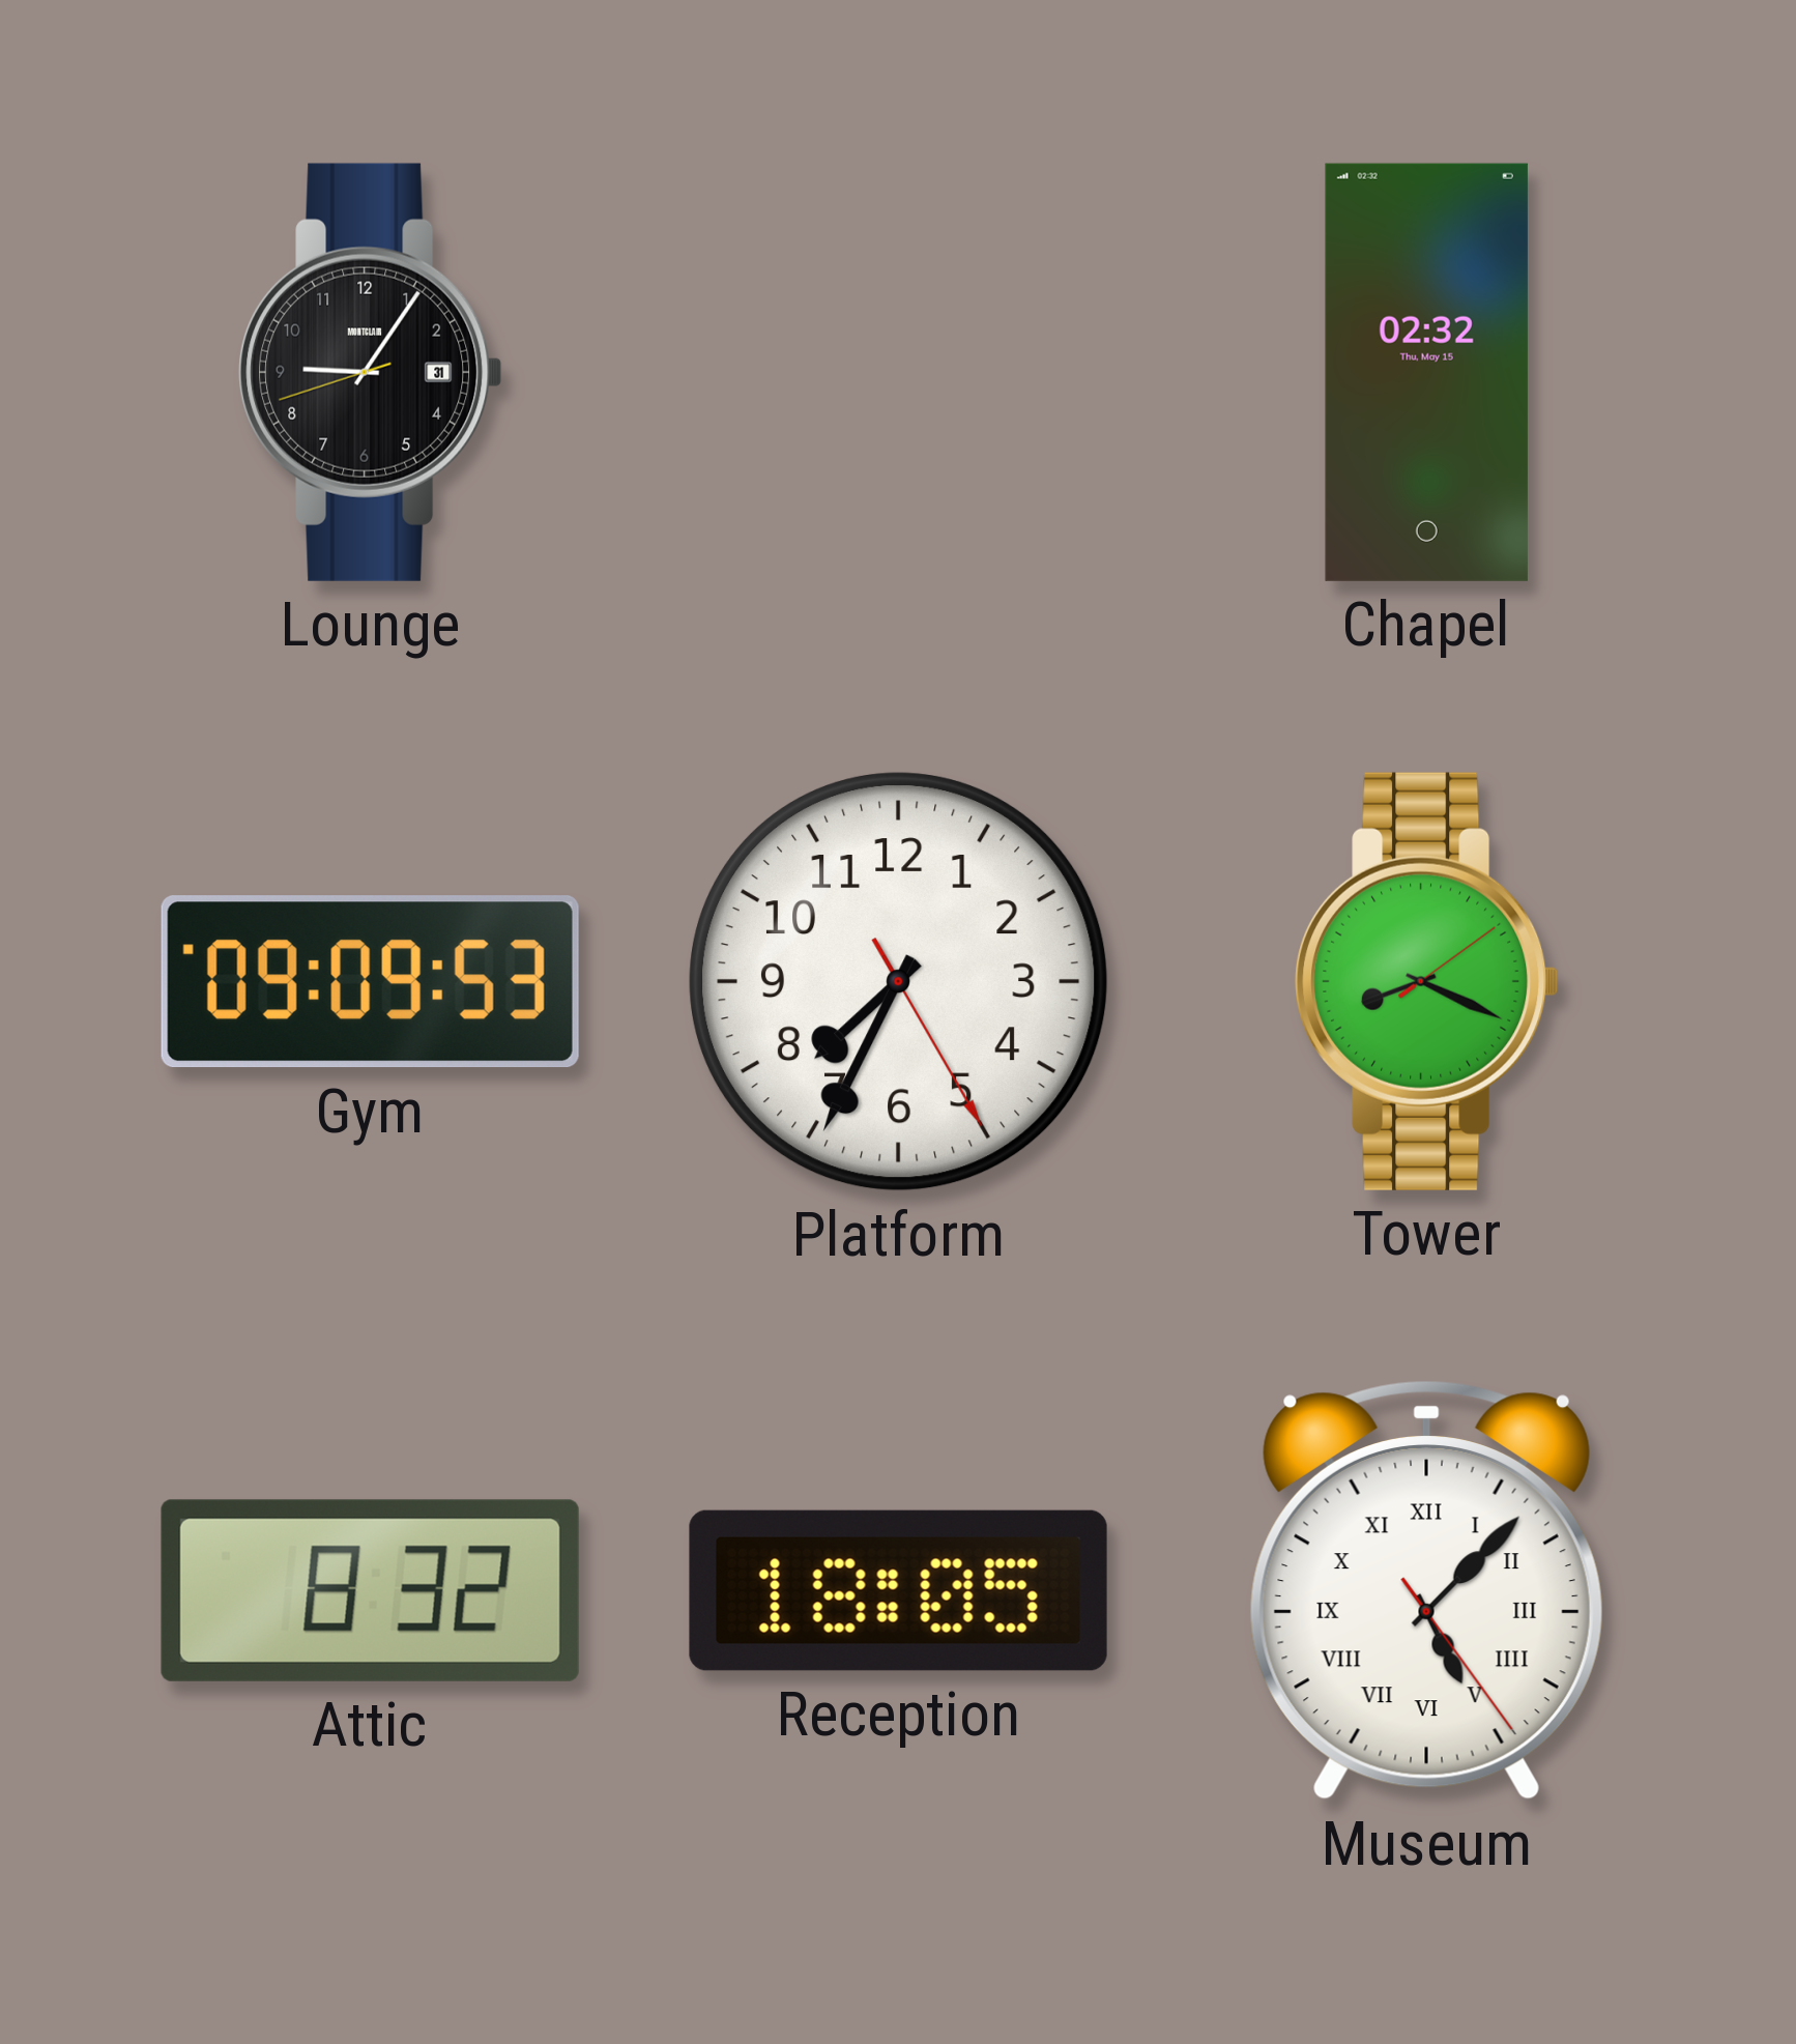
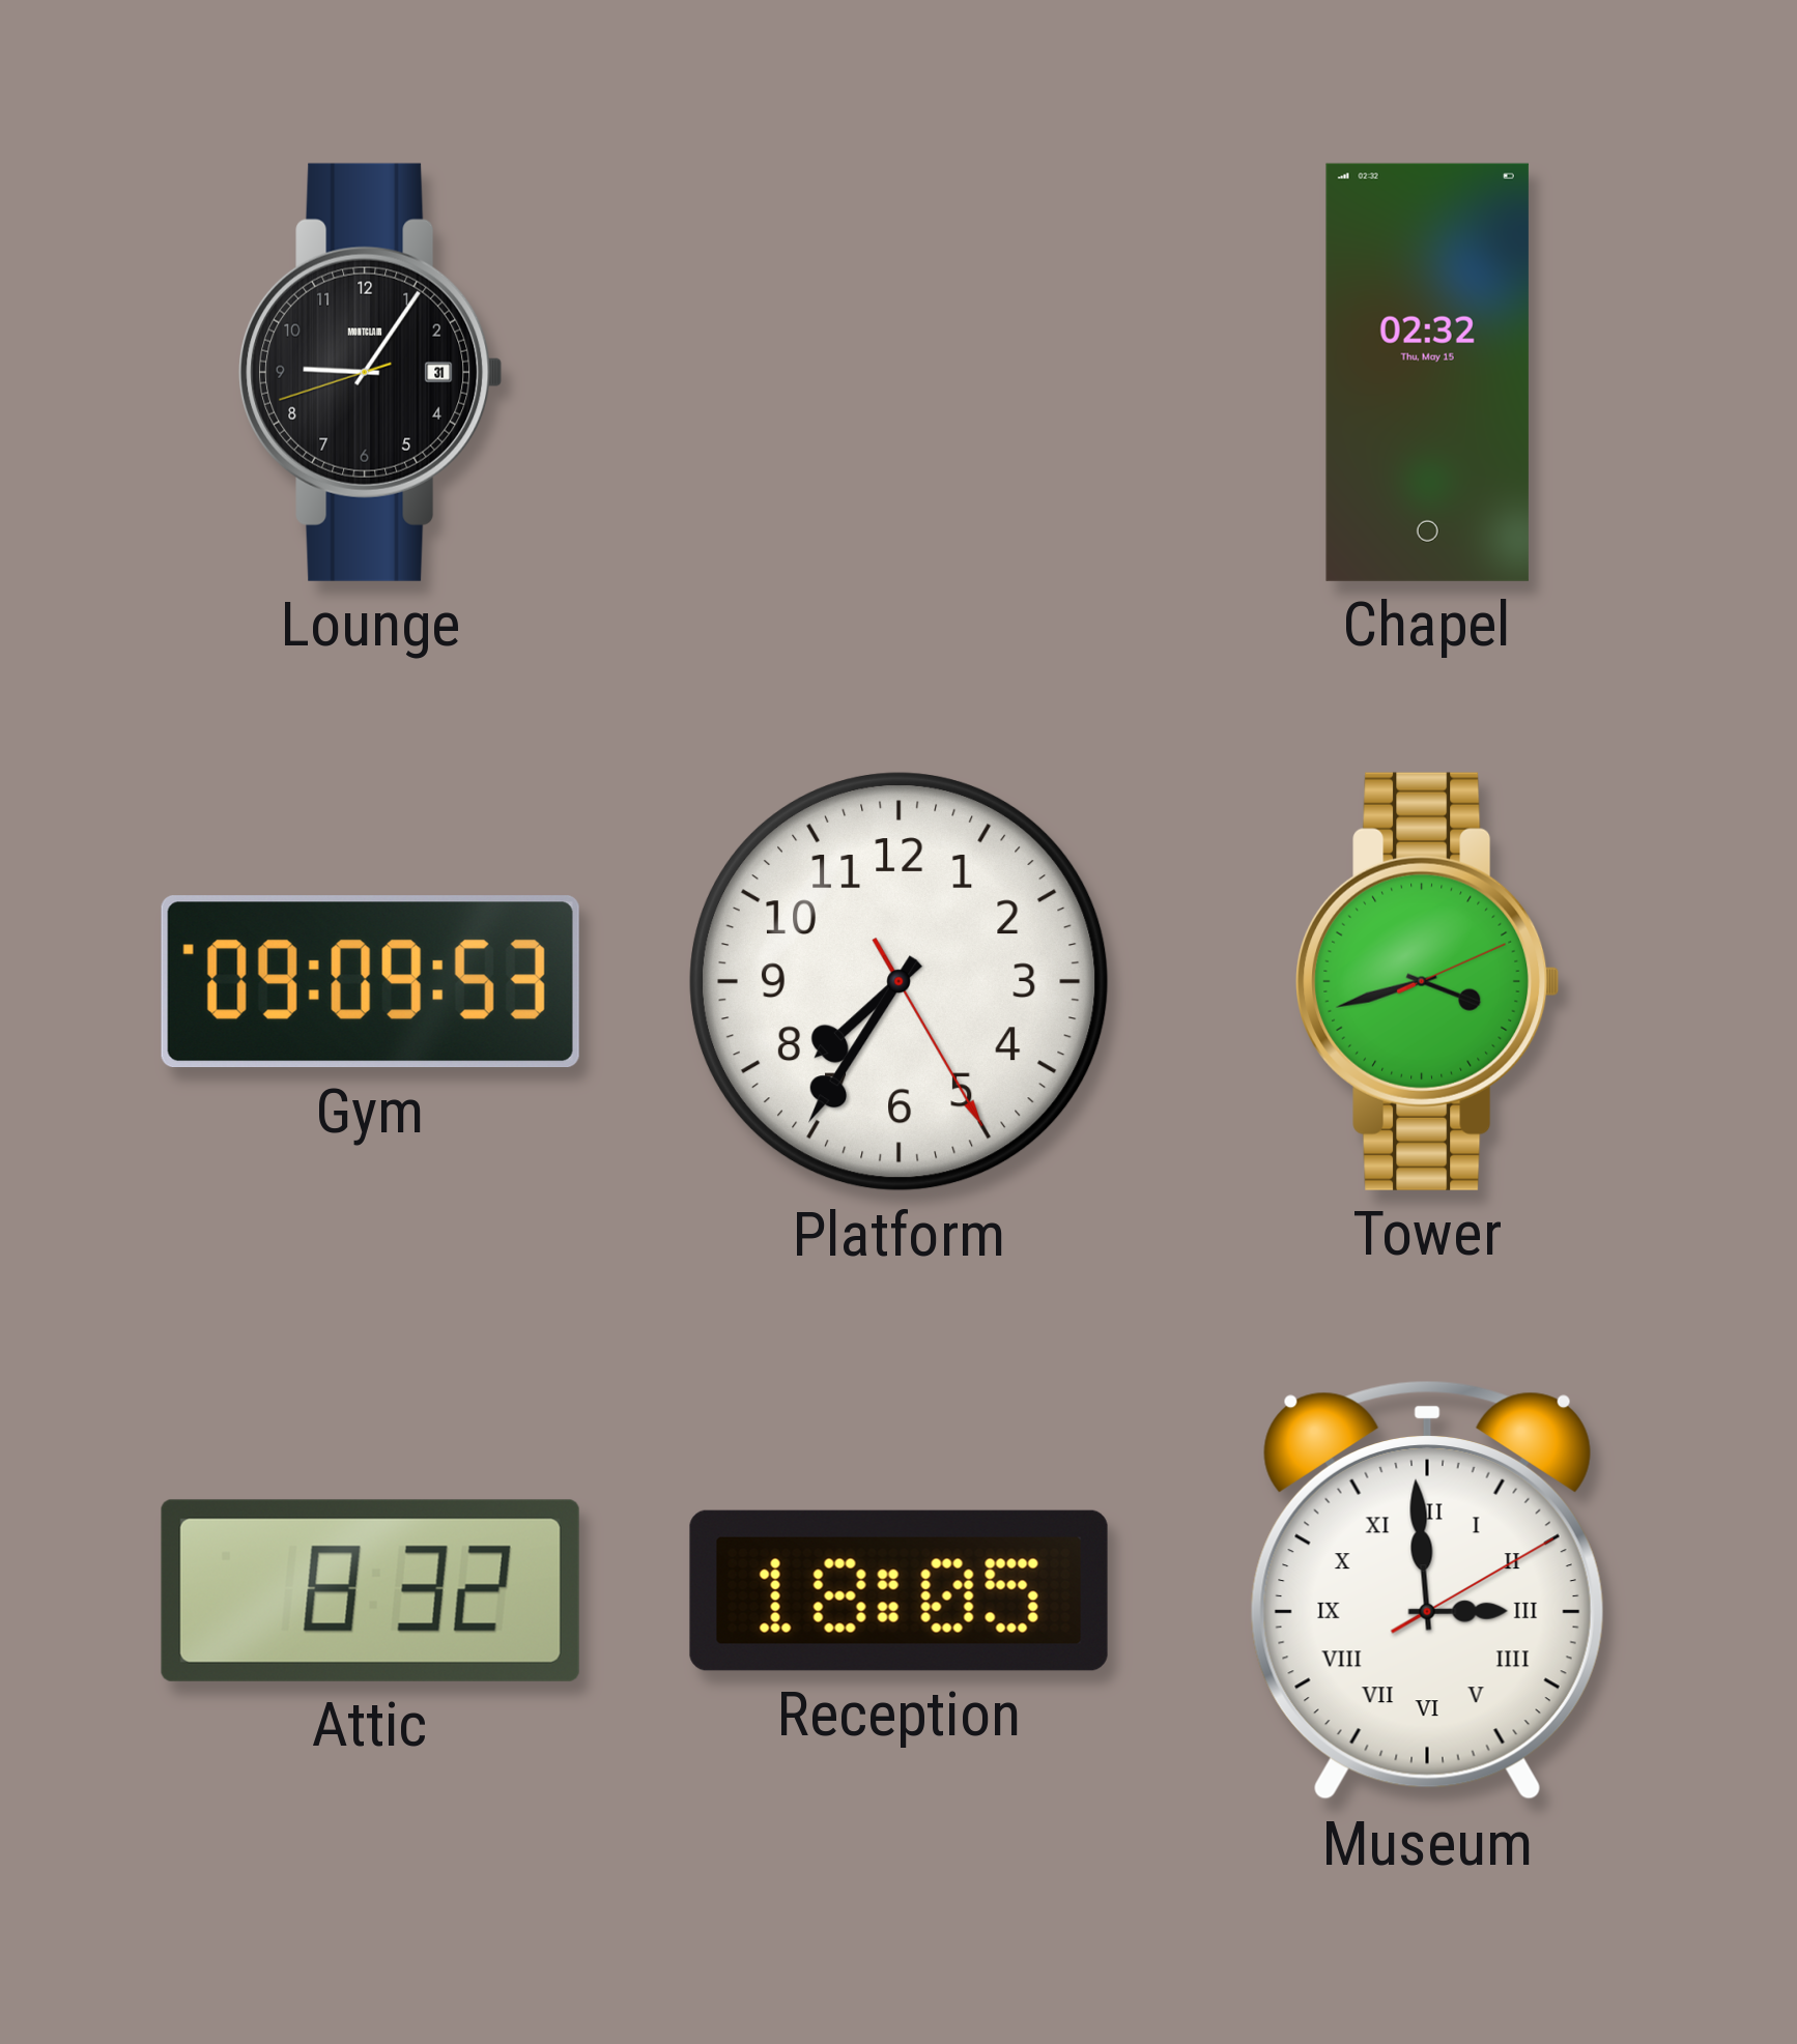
Platform: 7:34 -> 7:35
Tower: 8:19 -> 3:42
Museum: 5:07 -> 2:59
